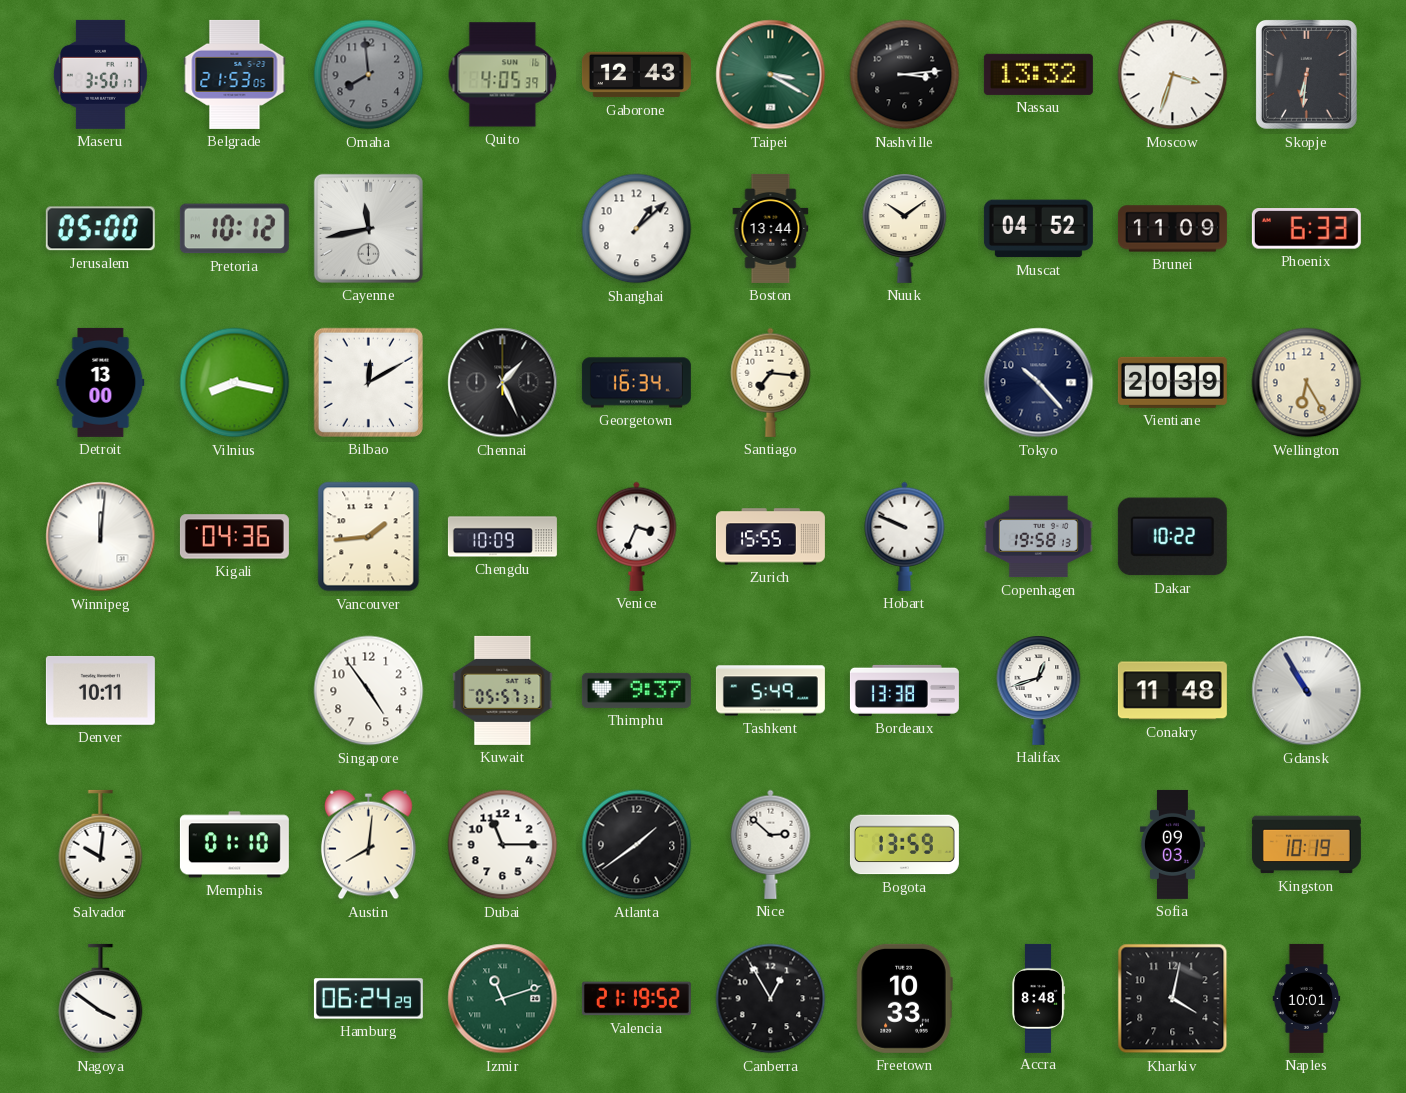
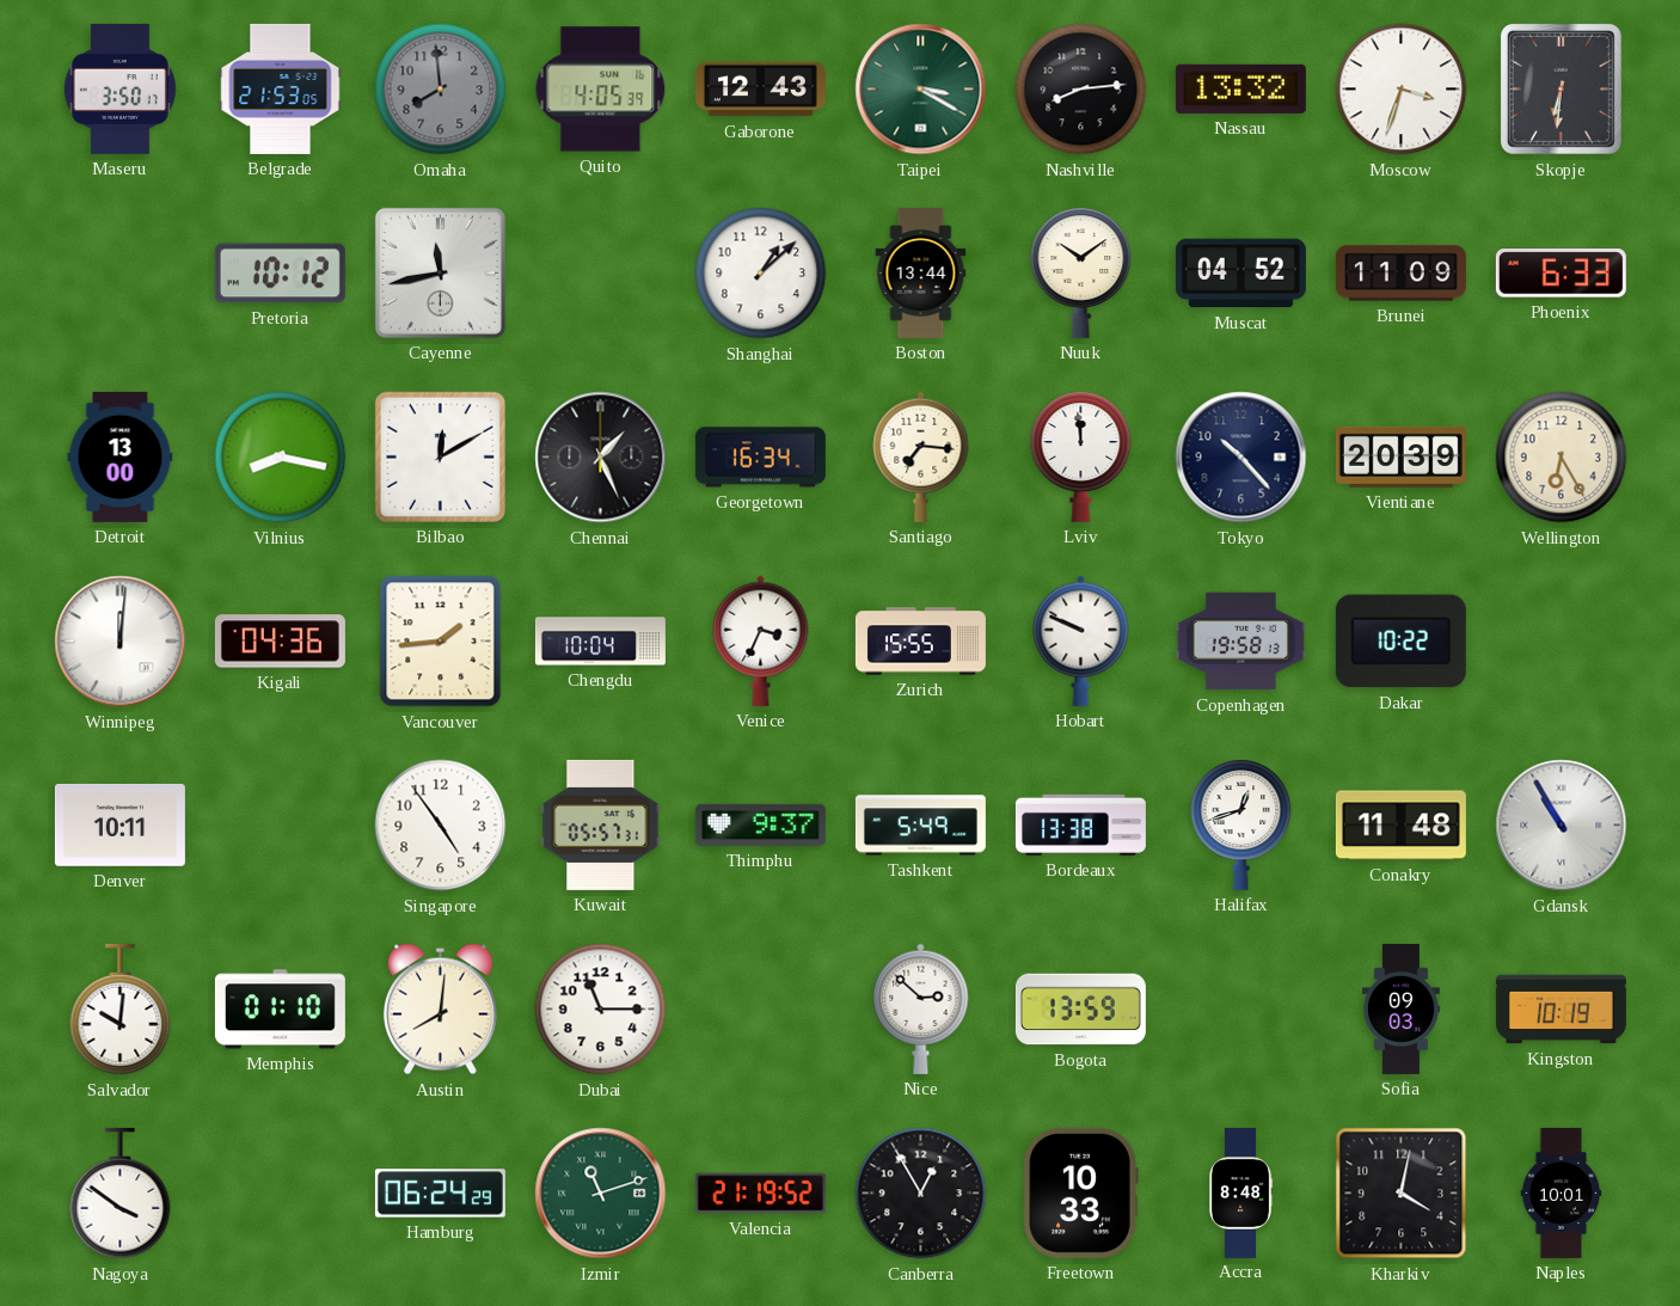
Nashville: 3:14 -> 8:14
Jerusalem: 05:00 -> none
Lviv: none -> 11:59
Chengdu: 10:09 -> 10:04
Atlanta: 1:39 -> none
